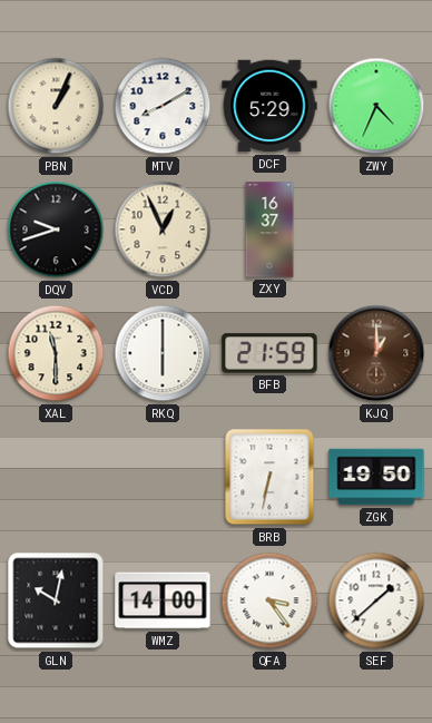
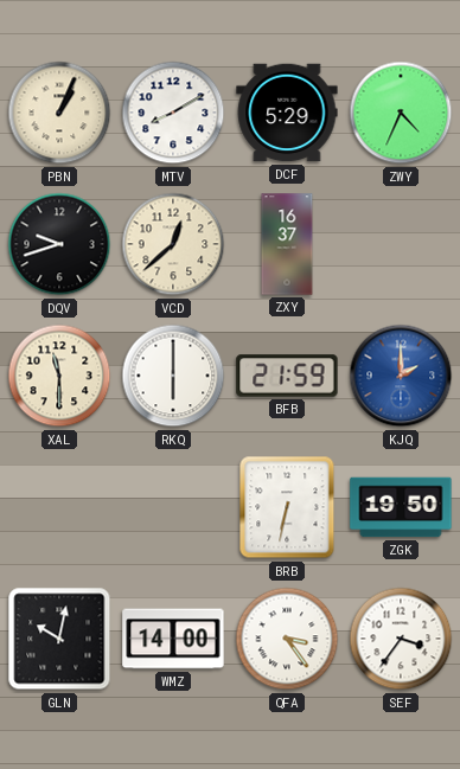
VCD: 12:56 -> 12:38
KJQ: 1:00 -> 2:00
KJQ dial: brown -> blue
SEF: 1:38 -> 3:36
